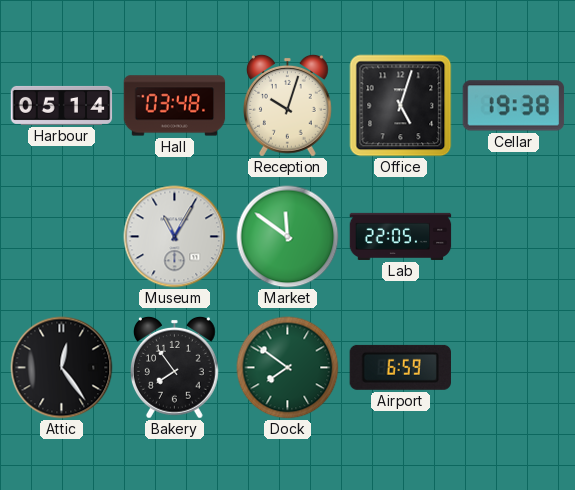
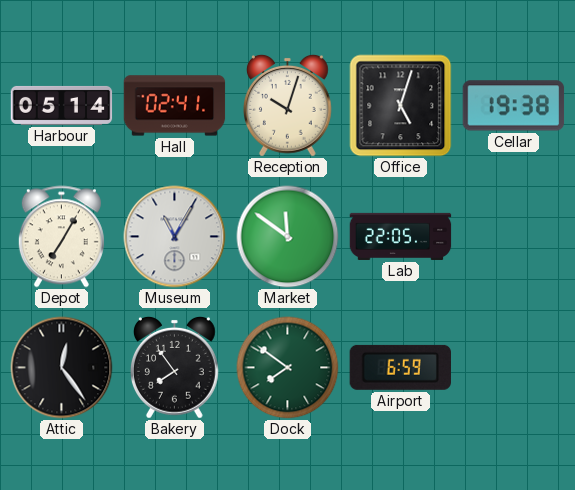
Hall: 03:48 -> 02:41
Depot: none -> 7:05
